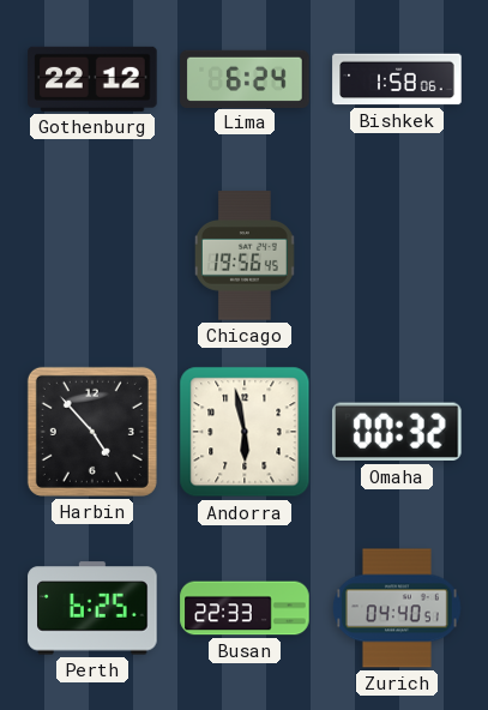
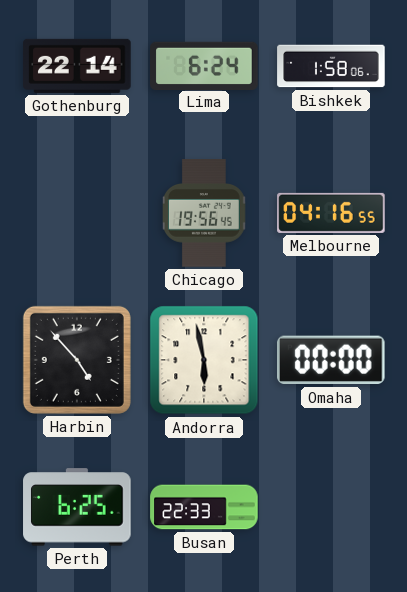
Gothenburg: 22:12 -> 22:14
Melbourne: none -> 04:16
Omaha: 00:32 -> 00:00
Zurich: 04:40 -> none
